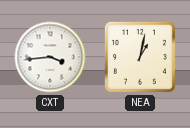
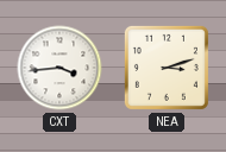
NEA: 1:02 -> 3:12
